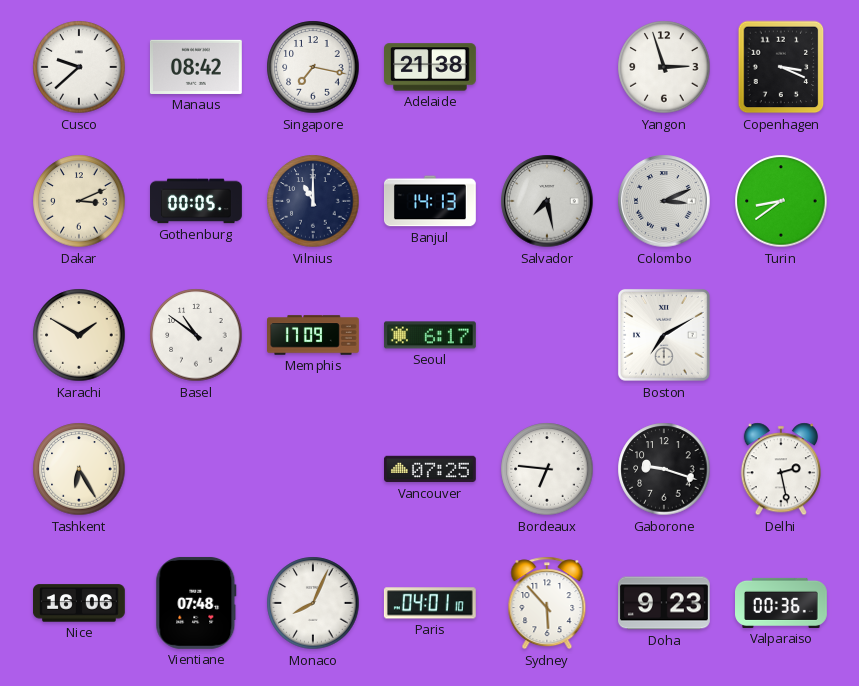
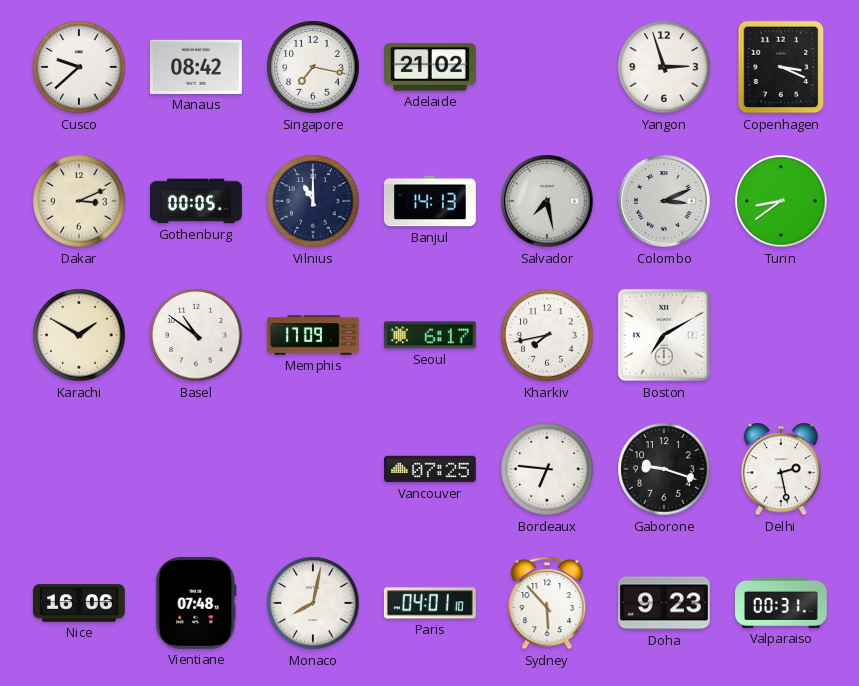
Adelaide: 21:38 -> 21:02
Kharkiv: none -> 7:43
Tashkent: 6:25 -> none
Monaco: 8:04 -> 8:02
Valparaiso: 00:36 -> 00:31
